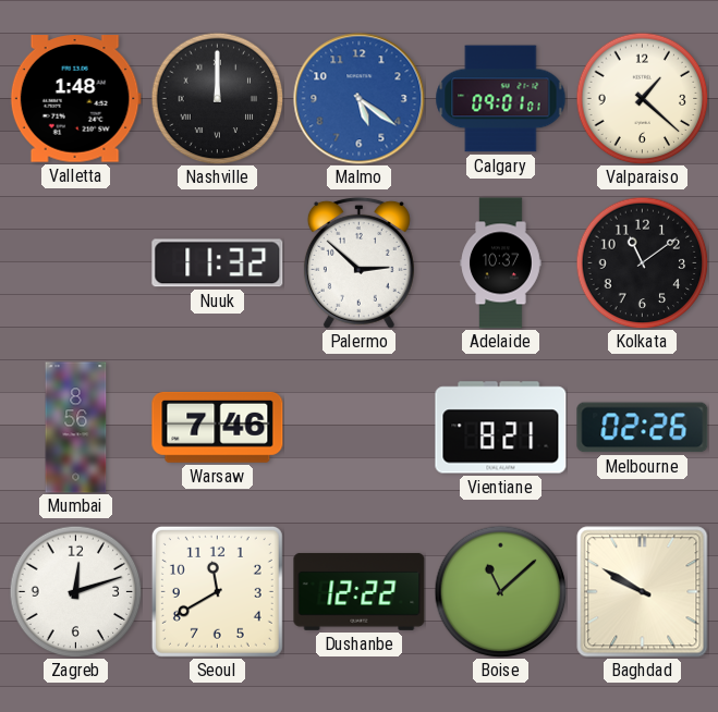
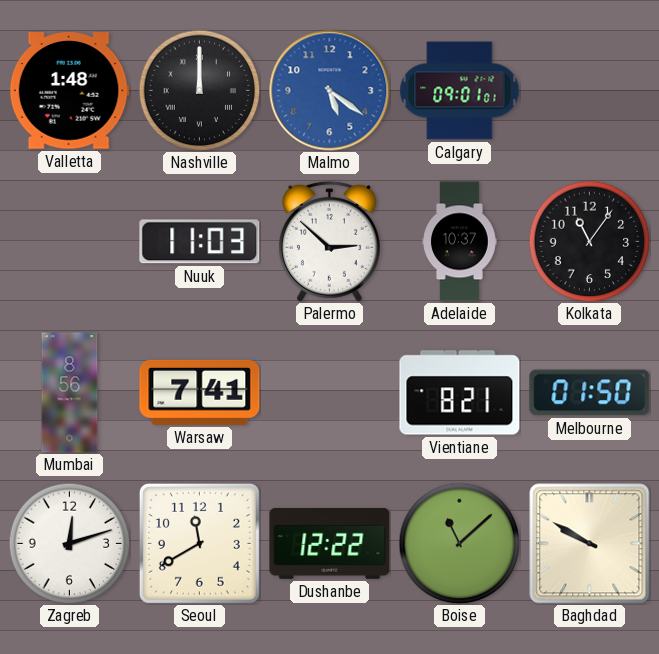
Valparaiso: 1:22 -> none
Nuuk: 11:32 -> 11:03
Kolkata: 11:09 -> 11:06
Warsaw: 7:46 -> 7:41
Melbourne: 02:26 -> 01:50
